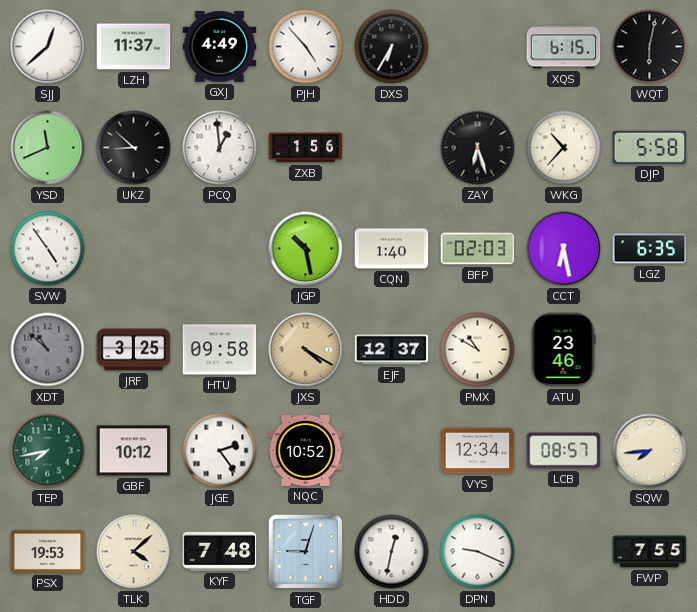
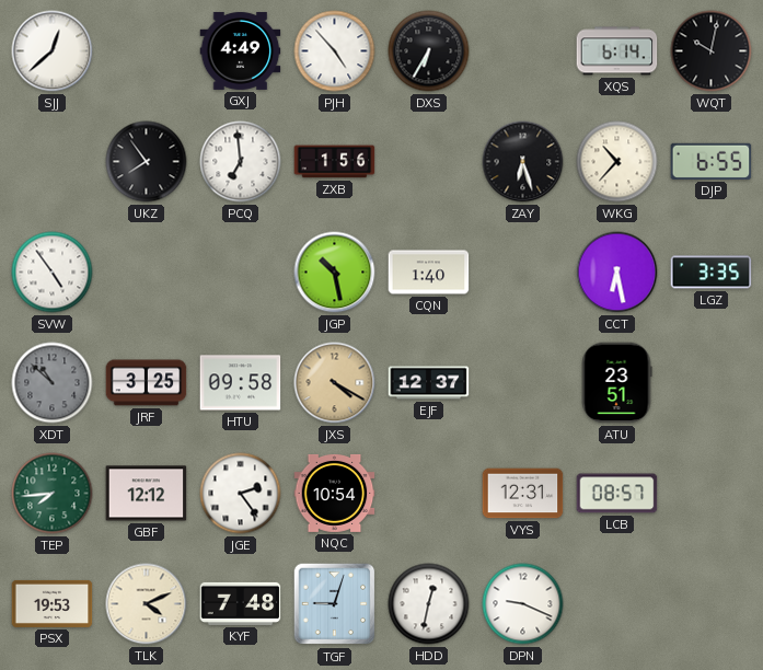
LZH: 11:37 -> none
XQS: 6:15 -> 6:14
WQT: 6:02 -> 10:02
YSD: 11:41 -> none
UKZ: 8:52 -> 7:54
PCQ: 12:59 -> 6:59
DJP: 5:58 -> 6:55
BFP: 02:03 -> none
LGZ: 6:35 -> 3:35
PMX: 10:50 -> none
ATU: 23:46 -> 23:51
TEP: 7:43 -> 7:44
GBF: 10:12 -> 12:12
NQC: 10:52 -> 10:54
VYS: 12:34 -> 12:31
SQW: 7:44 -> none
TLK: 4:08 -> 4:11
FWP: 7:55 -> none
